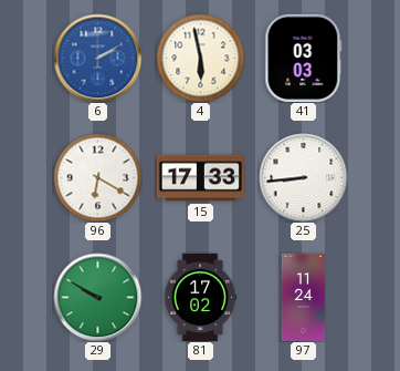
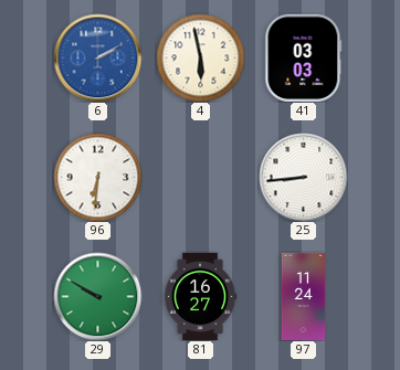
96: 6:20 -> 6:31
15: 17:33 -> none
81: 17:02 -> 16:27
